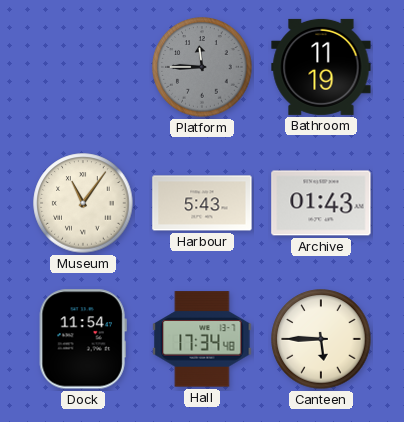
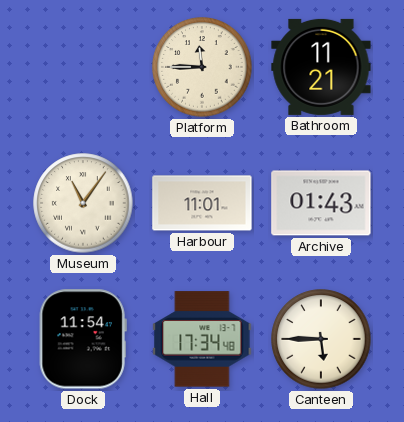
Platform dial: grey -> cream
Bathroom: 11:19 -> 11:21
Harbour: 5:43 -> 11:01
